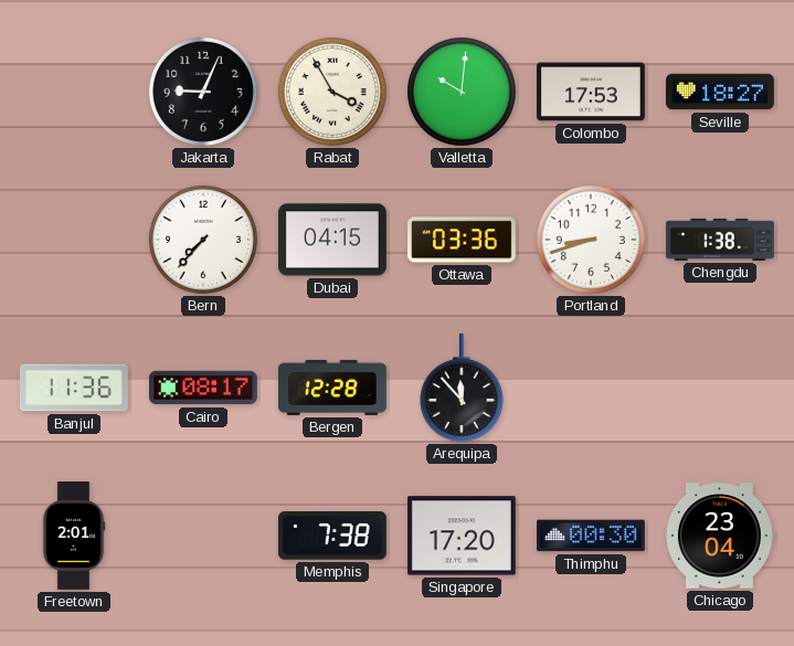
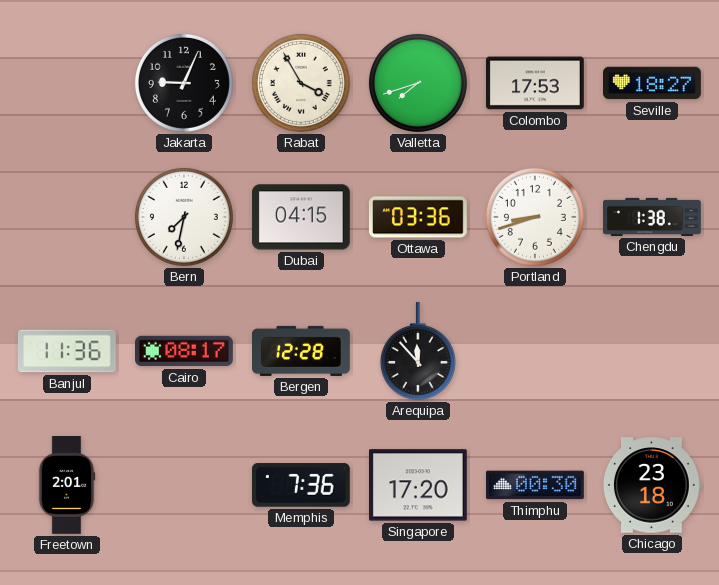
Valletta: 10:01 -> 7:42
Bern: 7:37 -> 7:32
Memphis: 7:38 -> 7:36
Chicago: 23:04 -> 23:18
